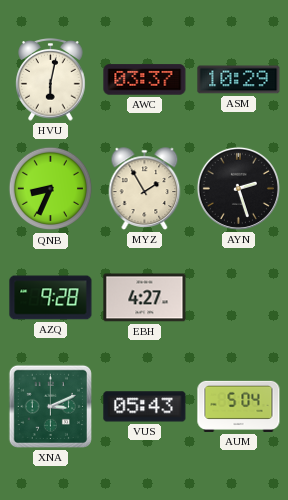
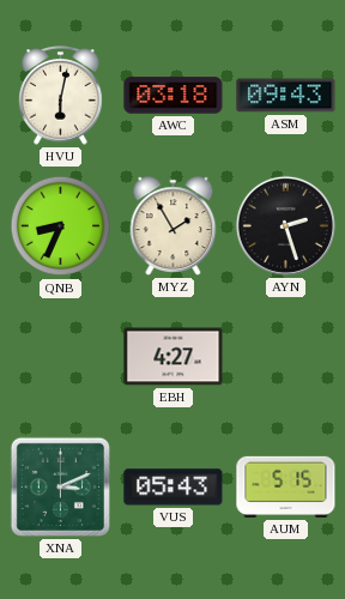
AWC: 03:37 -> 03:18
ASM: 10:29 -> 09:43
AZQ: 9:28 -> none
AUM: 5:04 -> 5:15
